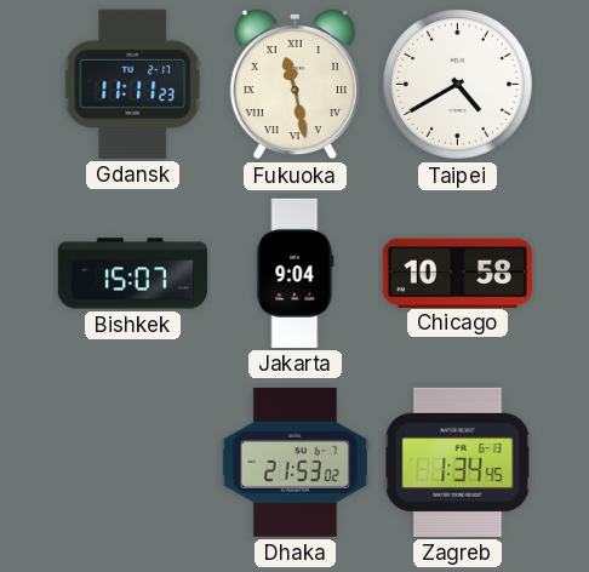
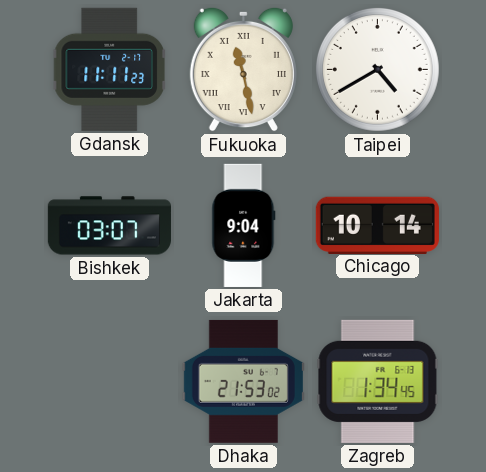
Bishkek: 15:07 -> 03:07
Chicago: 10:58 -> 10:14
